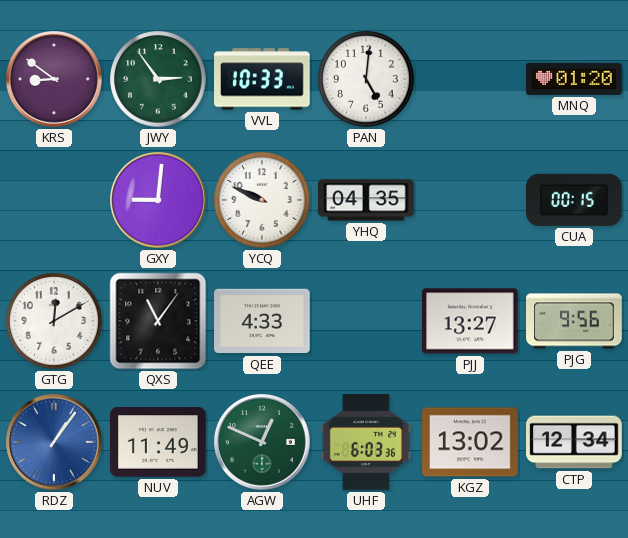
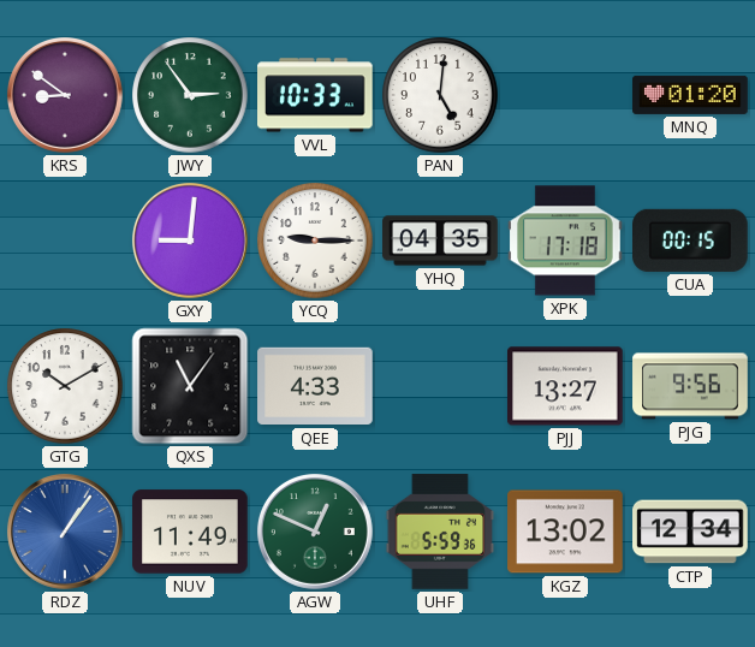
YCQ: 9:49 -> 9:15
XPK: none -> 17:18
GTG: 12:10 -> 10:10
UHF: 6:03 -> 5:59
